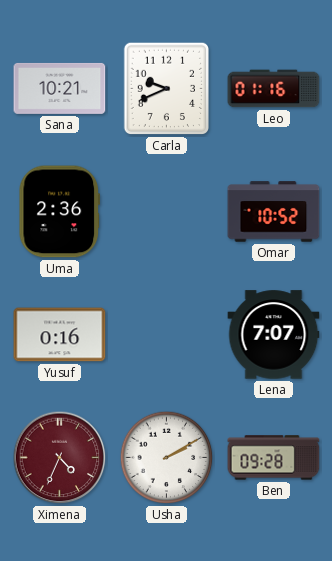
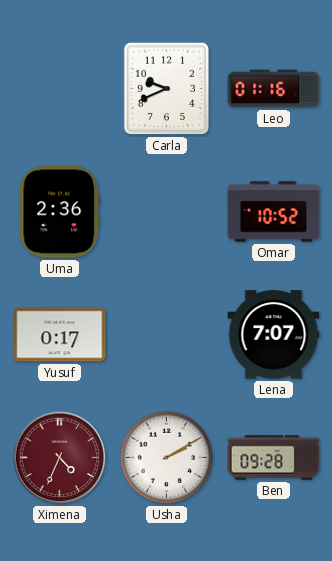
Sana: 10:21 -> none
Yusuf: 0:16 -> 0:17
